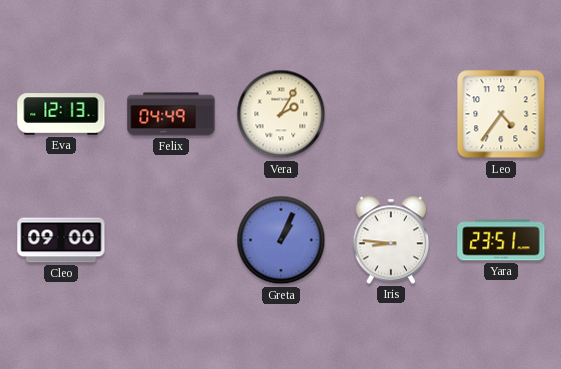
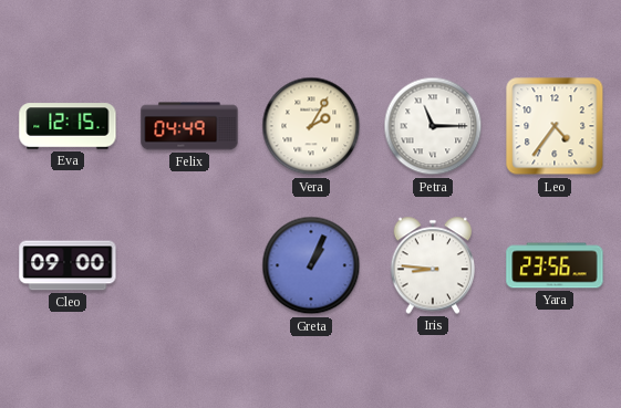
Eva: 12:13 -> 12:15
Petra: none -> 11:15
Yara: 23:51 -> 23:56
